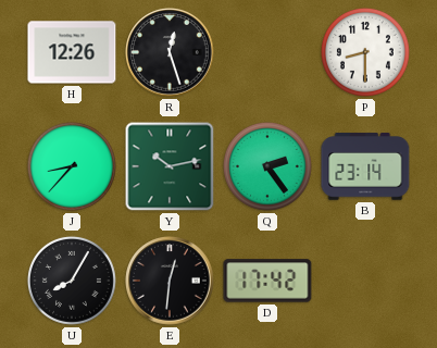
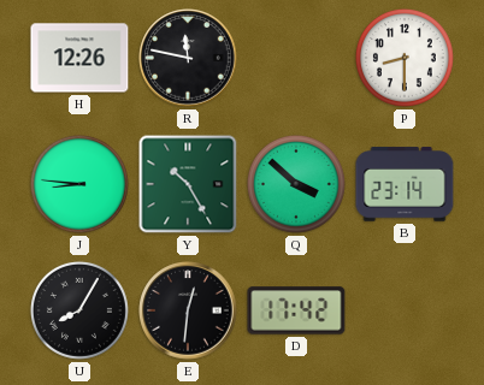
R: 12:27 -> 11:47
J: 8:37 -> 8:46
Y: 10:13 -> 10:25
Q: 2:24 -> 3:52
